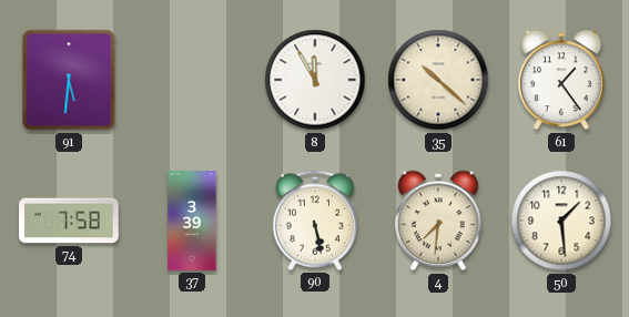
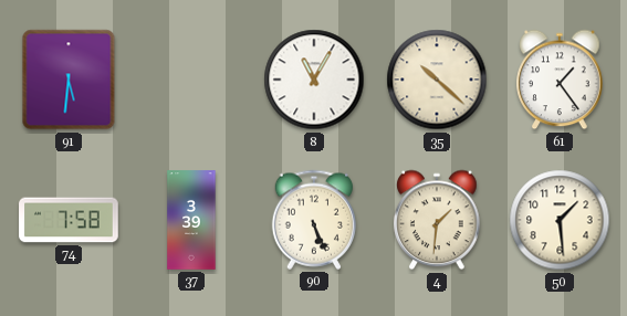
8: 11:55 -> 11:05
90: 5:28 -> 5:26
4: 7:31 -> 1:31
